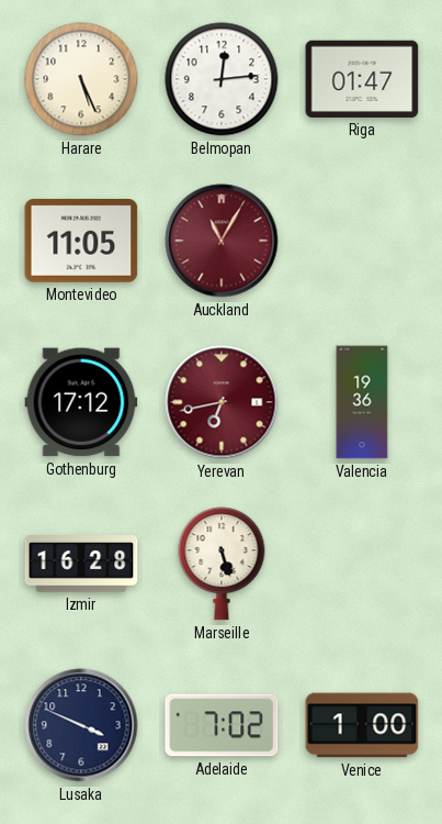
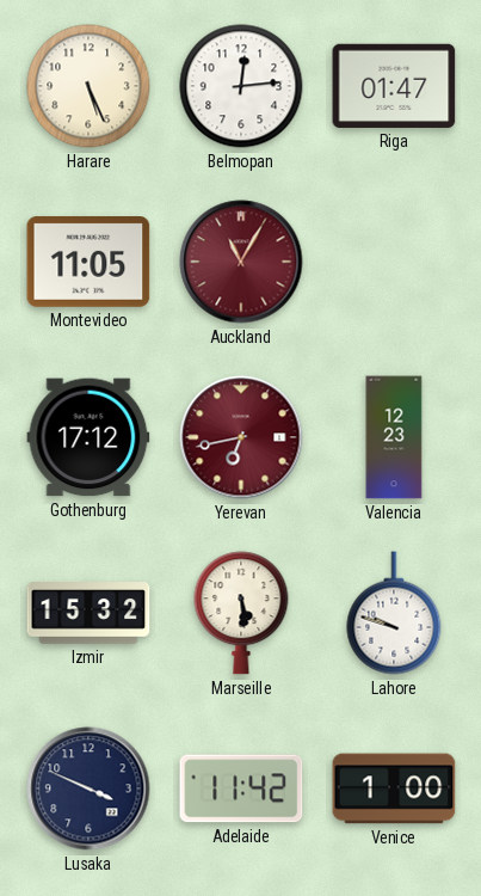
Valencia: 19:36 -> 12:23
Izmir: 16:28 -> 15:32
Marseille: 5:27 -> 5:29
Lahore: none -> 9:48
Adelaide: 7:02 -> 11:42
